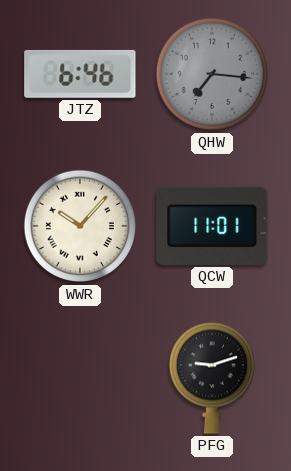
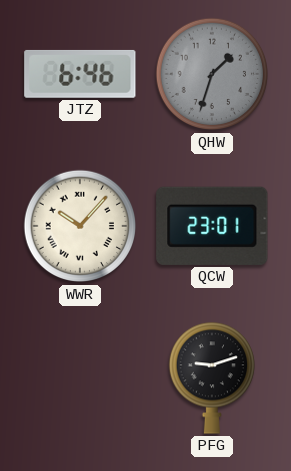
QHW: 7:16 -> 1:33
QCW: 11:01 -> 23:01
